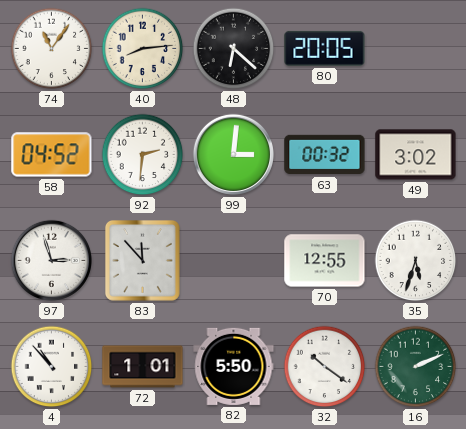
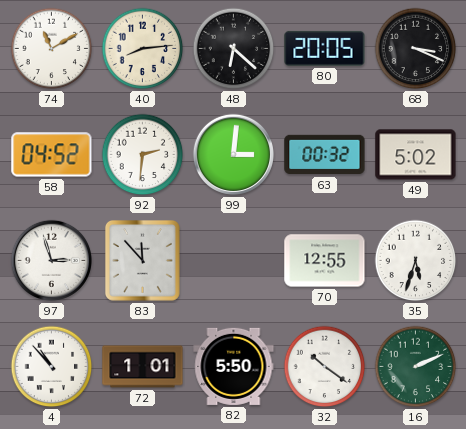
74: 11:06 -> 11:10
68: none -> 3:19
49: 3:02 -> 5:02
